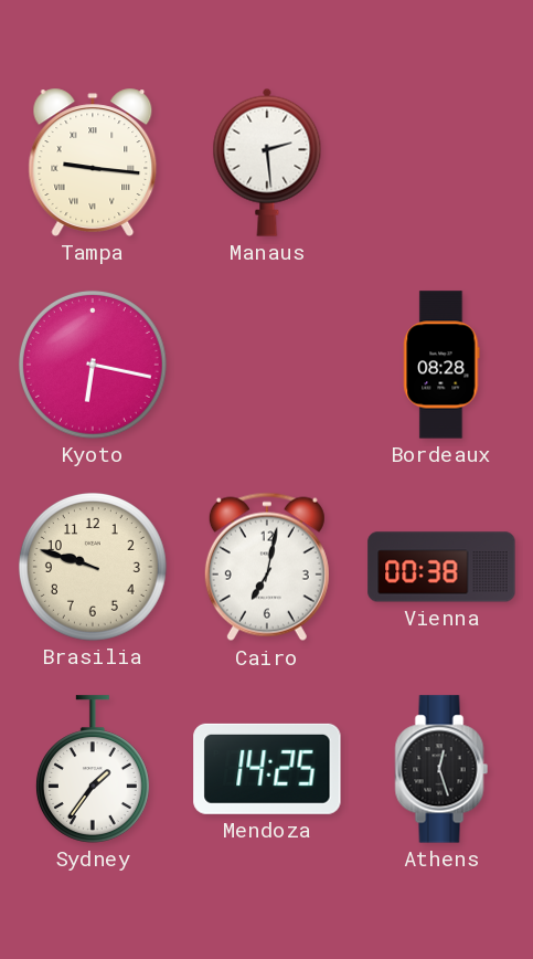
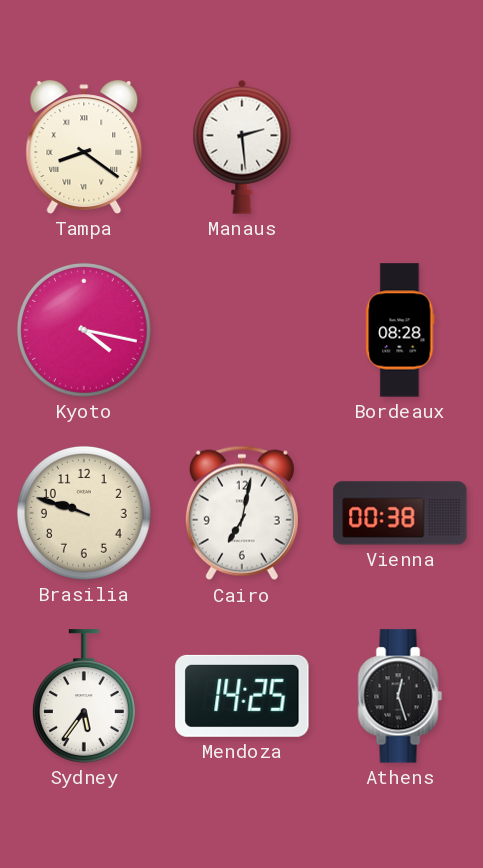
Tampa: 9:16 -> 8:21
Kyoto: 6:17 -> 4:17
Sydney: 1:36 -> 5:36
